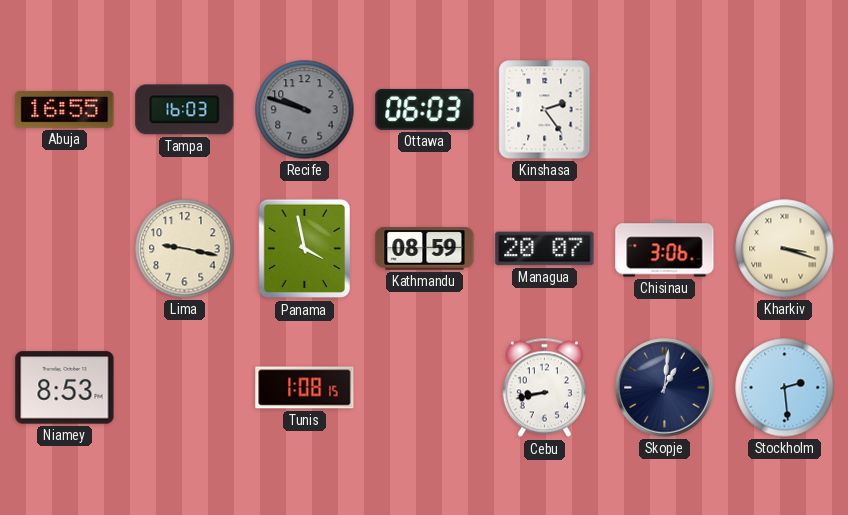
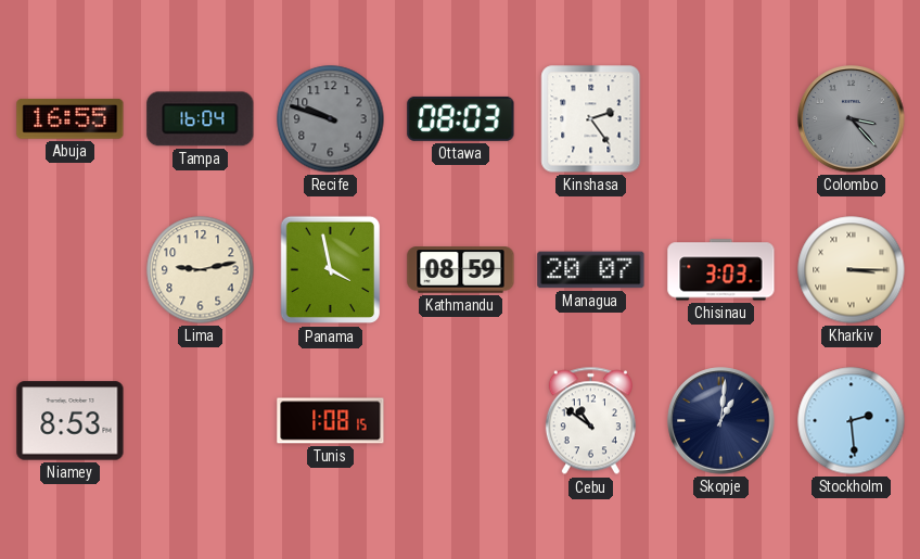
Tampa: 16:03 -> 16:04
Ottawa: 06:03 -> 08:03
Colombo: none -> 3:23
Lima: 9:17 -> 9:13
Chisinau: 3:06 -> 3:03
Kharkiv: 3:18 -> 3:15
Cebu: 8:43 -> 10:51
